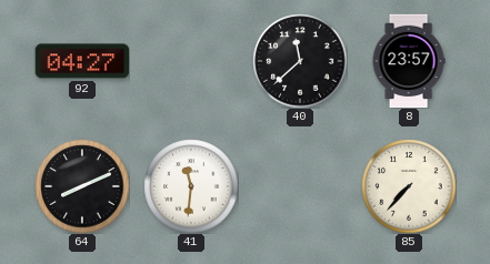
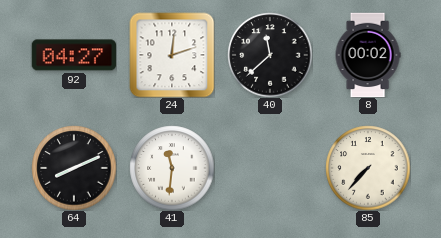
24: none -> 12:12
8: 23:57 -> 00:02
